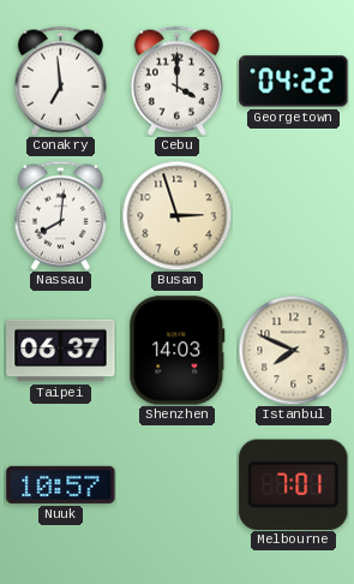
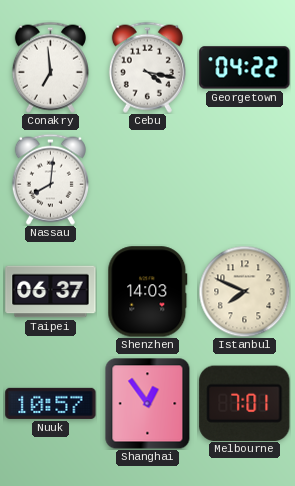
Cebu: 4:00 -> 4:17
Busan: 2:57 -> none
Shanghai: none -> 12:54
